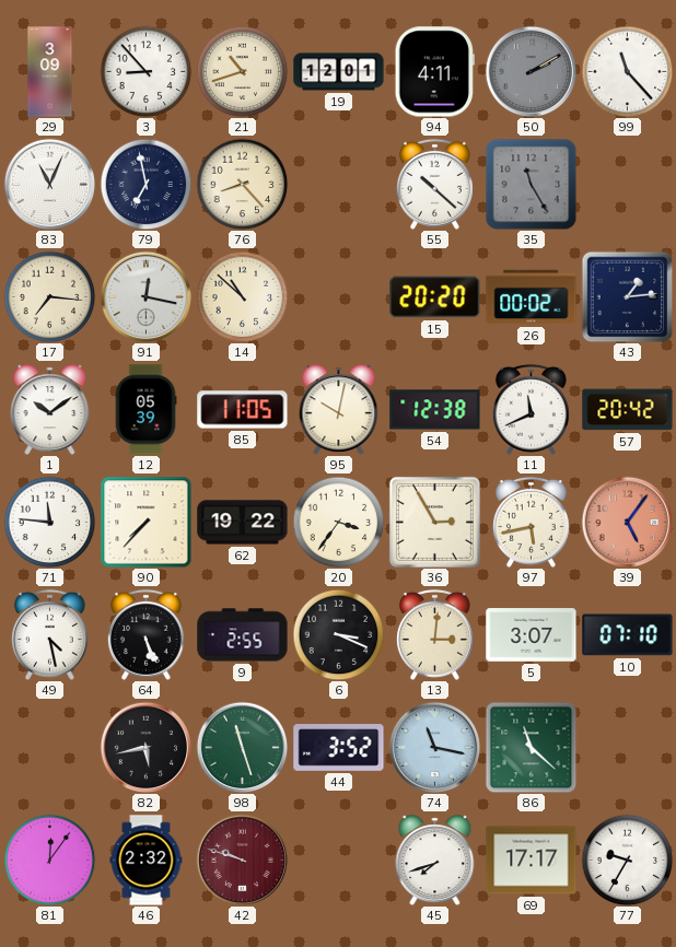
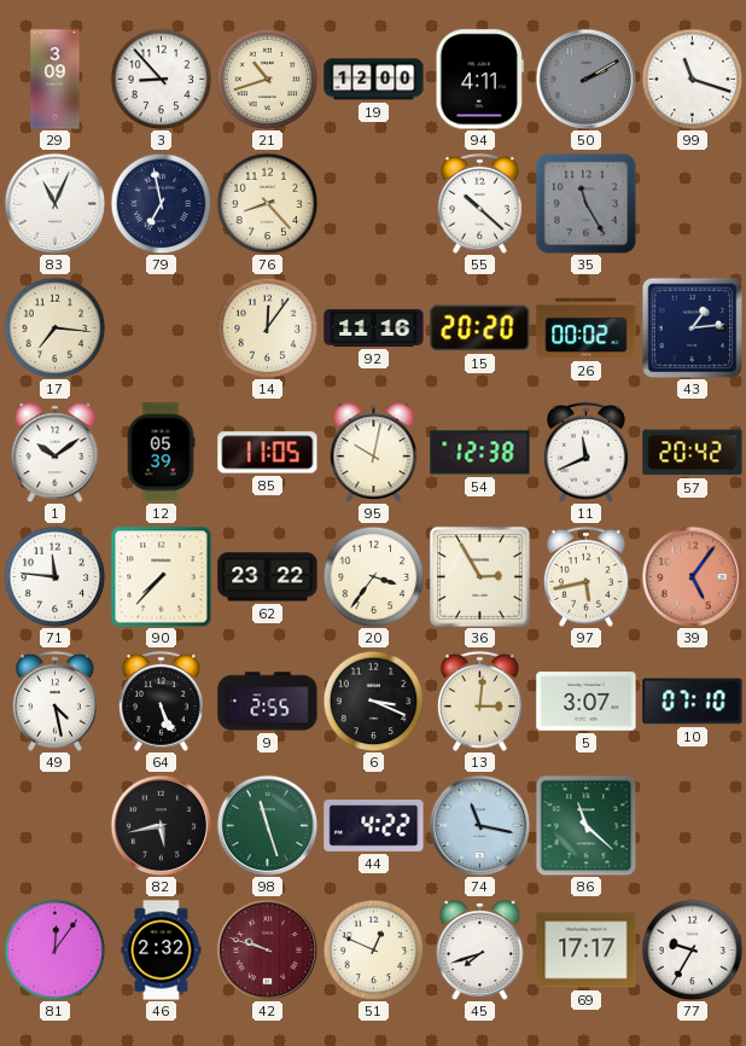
19: 12:01 -> 12:00
99: 11:23 -> 11:18
91: 12:17 -> none
14: 10:52 -> 12:06
92: none -> 11:16
62: 19:22 -> 23:22
44: 3:52 -> 4:22
51: none -> 12:49
